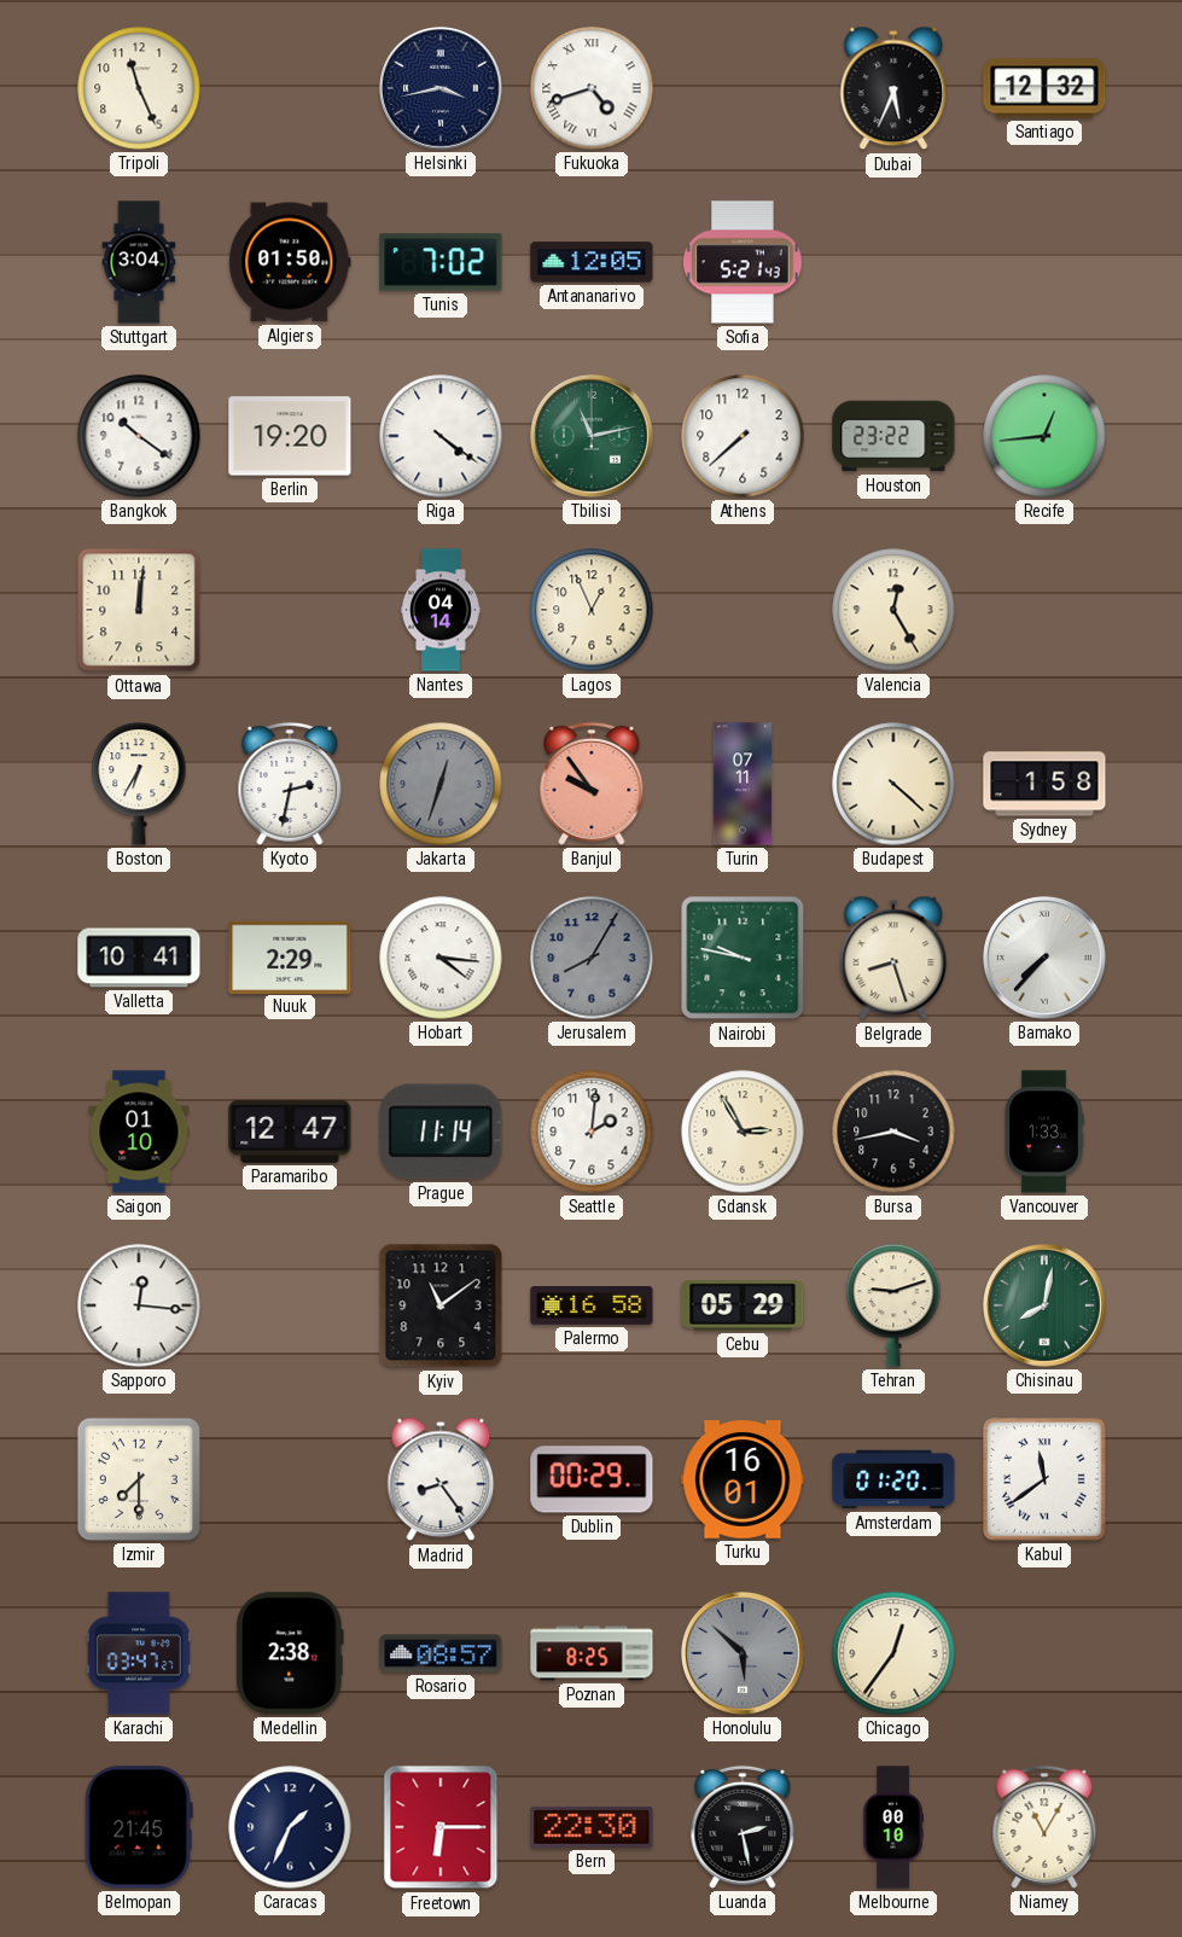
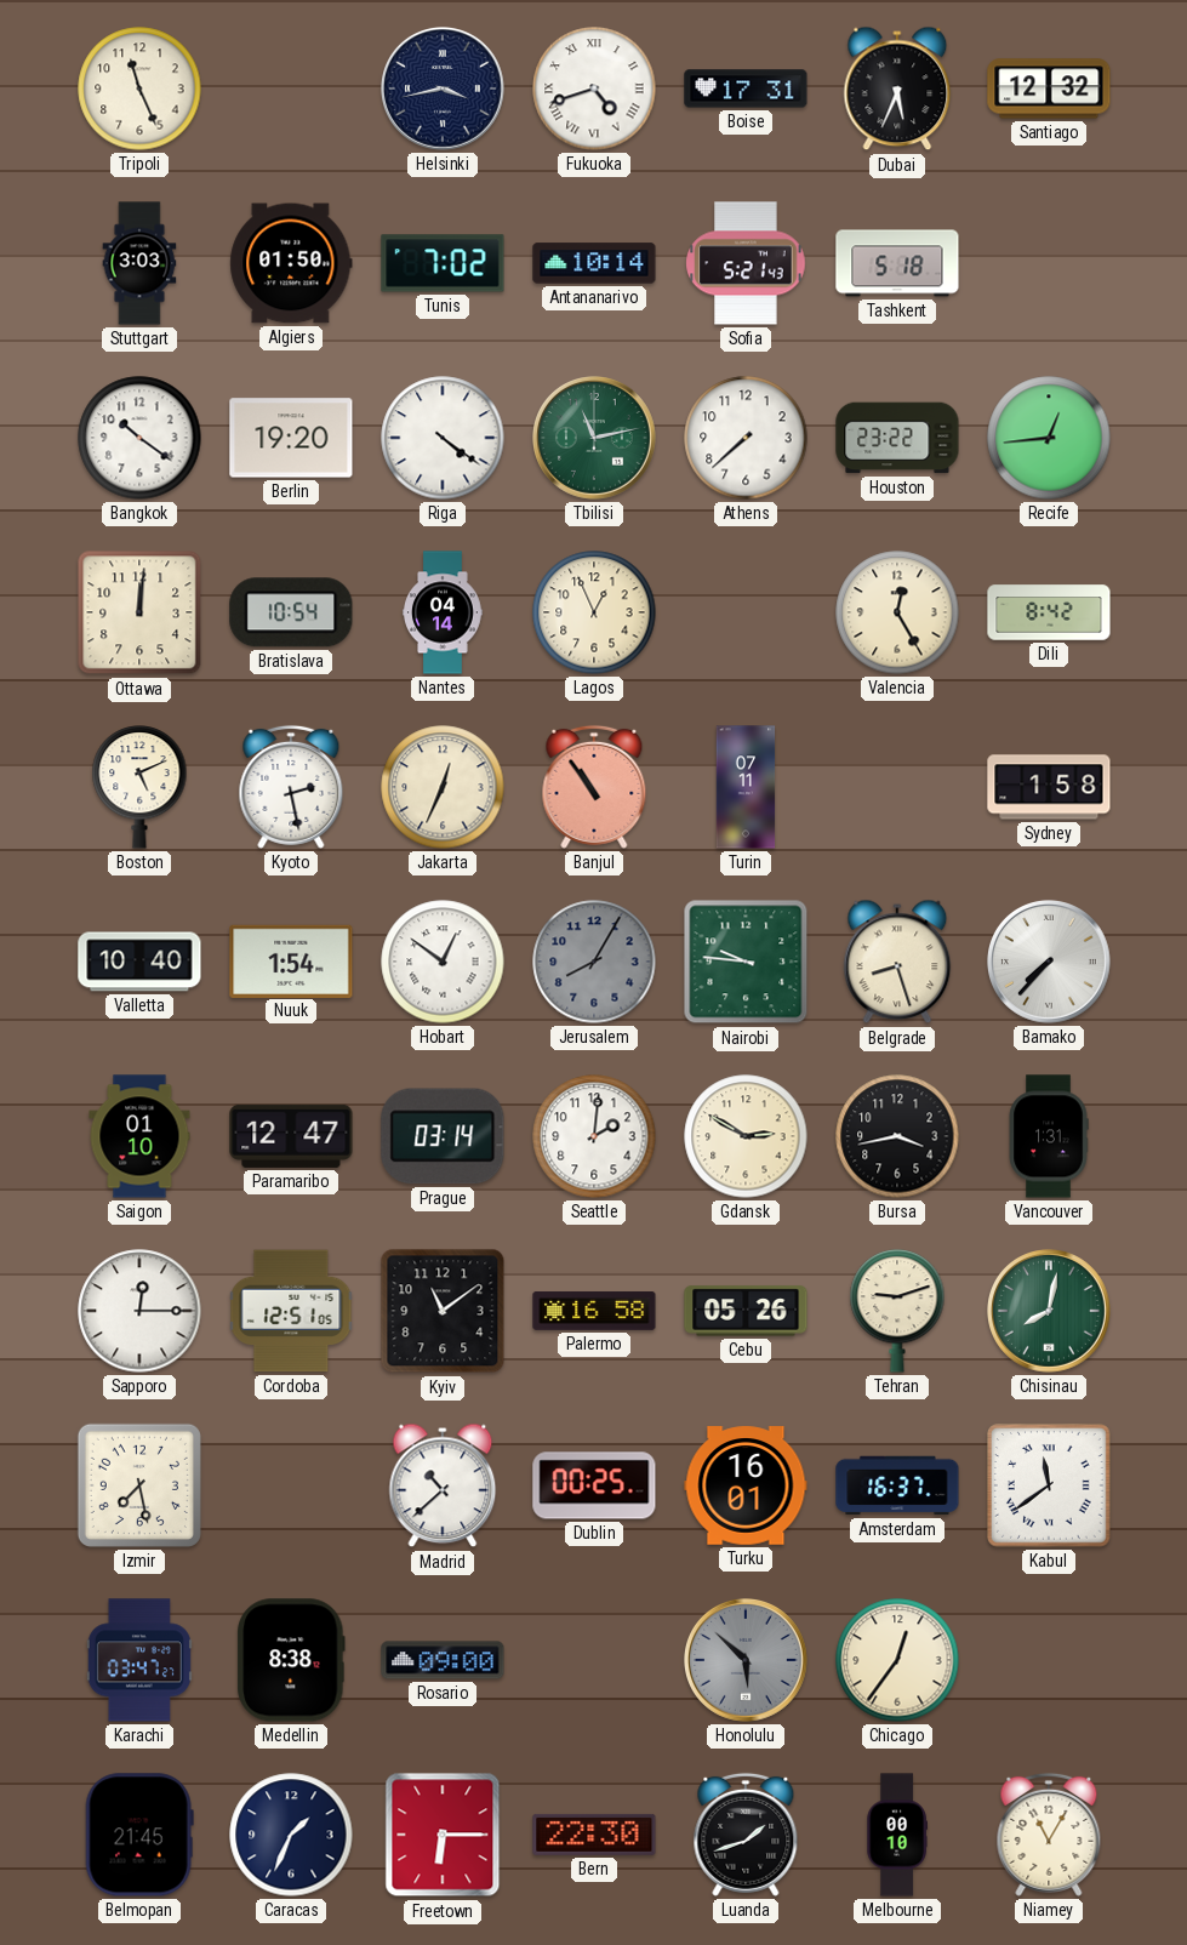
Boise: none -> 17:31
Stuttgart: 3:04 -> 3:03
Antananarivo: 12:05 -> 10:14
Tashkent: none -> 5:18
Bratislava: none -> 10:54
Dili: none -> 8:42
Boston: 6:35 -> 5:11
Kyoto: 2:32 -> 2:28
Jakarta: 12:33 -> 12:34
Jakarta dial: grey -> cream
Banjul: 9:54 -> 10:54
Budapest: 4:22 -> none
Valletta: 10:41 -> 10:40
Nuuk: 2:29 -> 1:54
Hobart: 4:16 -> 12:51
Nairobi: 9:47 -> 9:46
Prague: 11:14 -> 03:14
Gdansk: 2:55 -> 2:50
Vancouver: 1:33 -> 1:31
Sapporo: 12:16 -> 12:15
Cordoba: none -> 12:51
Cebu: 05:29 -> 05:26
Izmir: 7:30 -> 7:28
Madrid: 8:24 -> 10:38
Dublin: 00:29 -> 00:25
Amsterdam: 01:20 -> 16:37
Medellin: 2:38 -> 8:38
Rosario: 08:57 -> 09:00
Poznan: 8:25 -> none
Luanda: 2:28 -> 1:42
